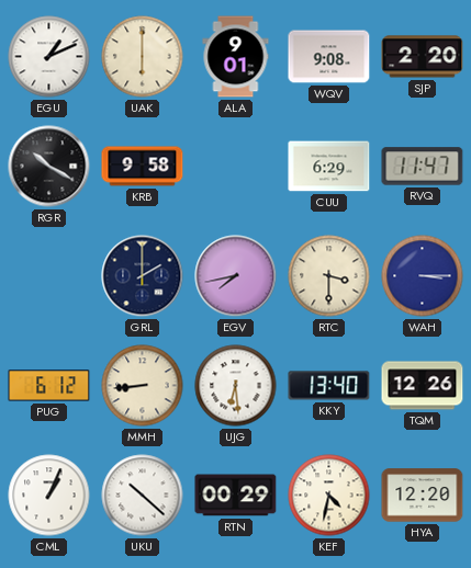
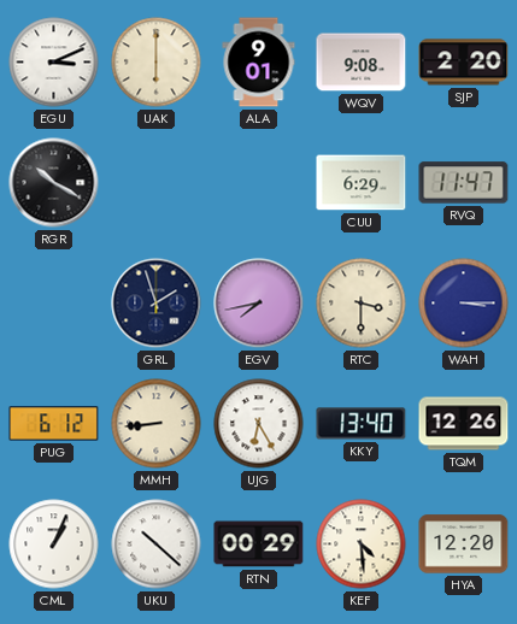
EGU: 1:11 -> 3:11
KRB: 9:58 -> none
GRL: 2:00 -> 1:57
UJG: 6:29 -> 6:25
KEF: 4:32 -> 4:29
